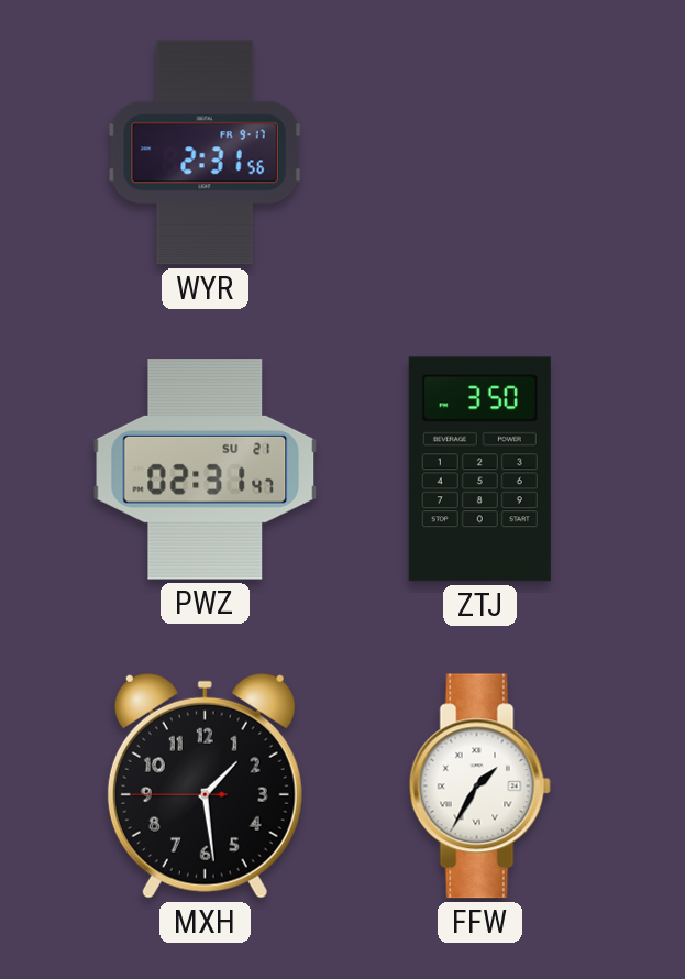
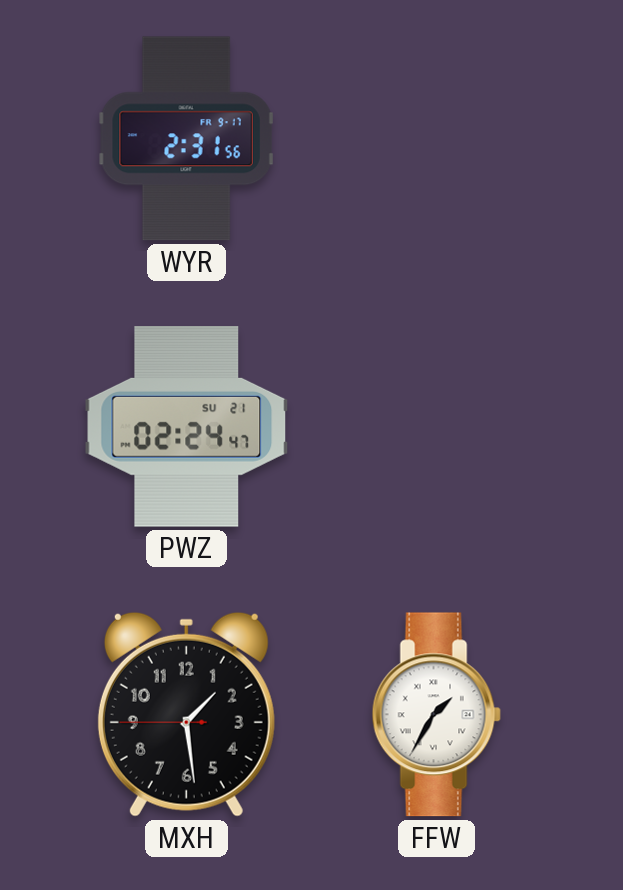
PWZ: 02:31 -> 02:24
ZTJ: 3:50 -> none
